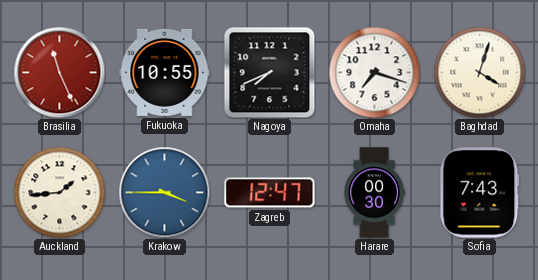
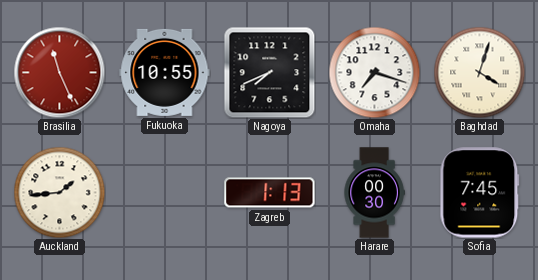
Krakow: 3:45 -> none
Zagreb: 12:47 -> 1:13
Sofia: 7:43 -> 7:45
